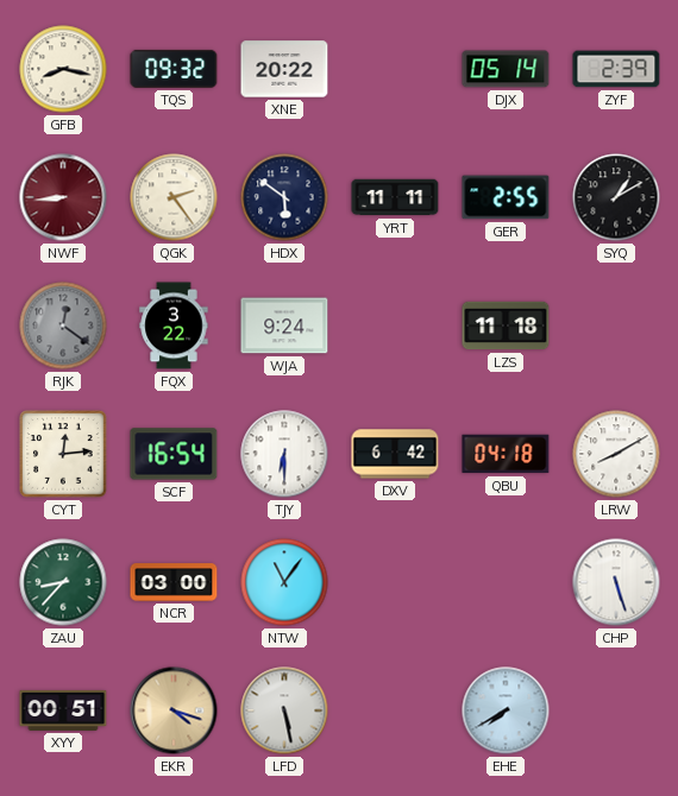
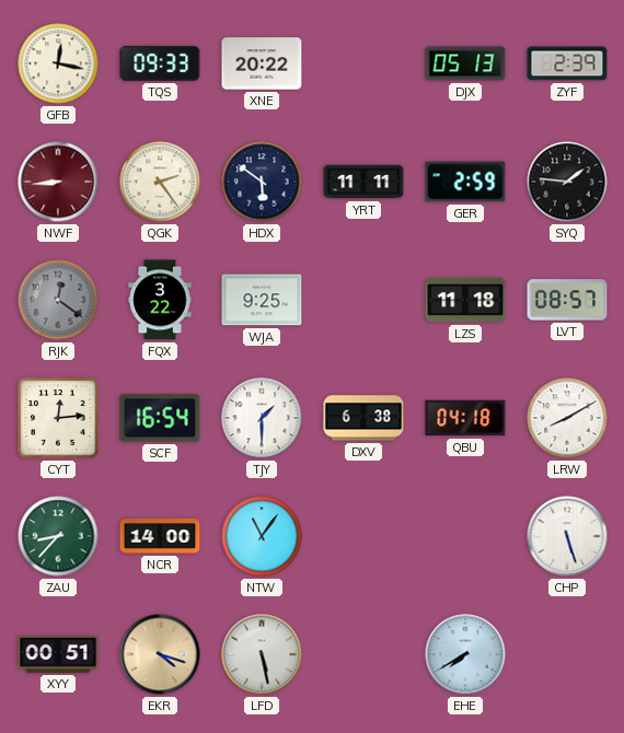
GFB: 8:17 -> 12:17
TQS: 09:32 -> 09:33
DJX: 05:14 -> 05:13
GER: 2:55 -> 2:59
SYQ: 1:10 -> 1:46
WJA: 9:24 -> 9:25
LVT: none -> 08:57
TJY: 6:30 -> 1:30
DXV: 6:42 -> 6:38
NCR: 03:00 -> 14:00
